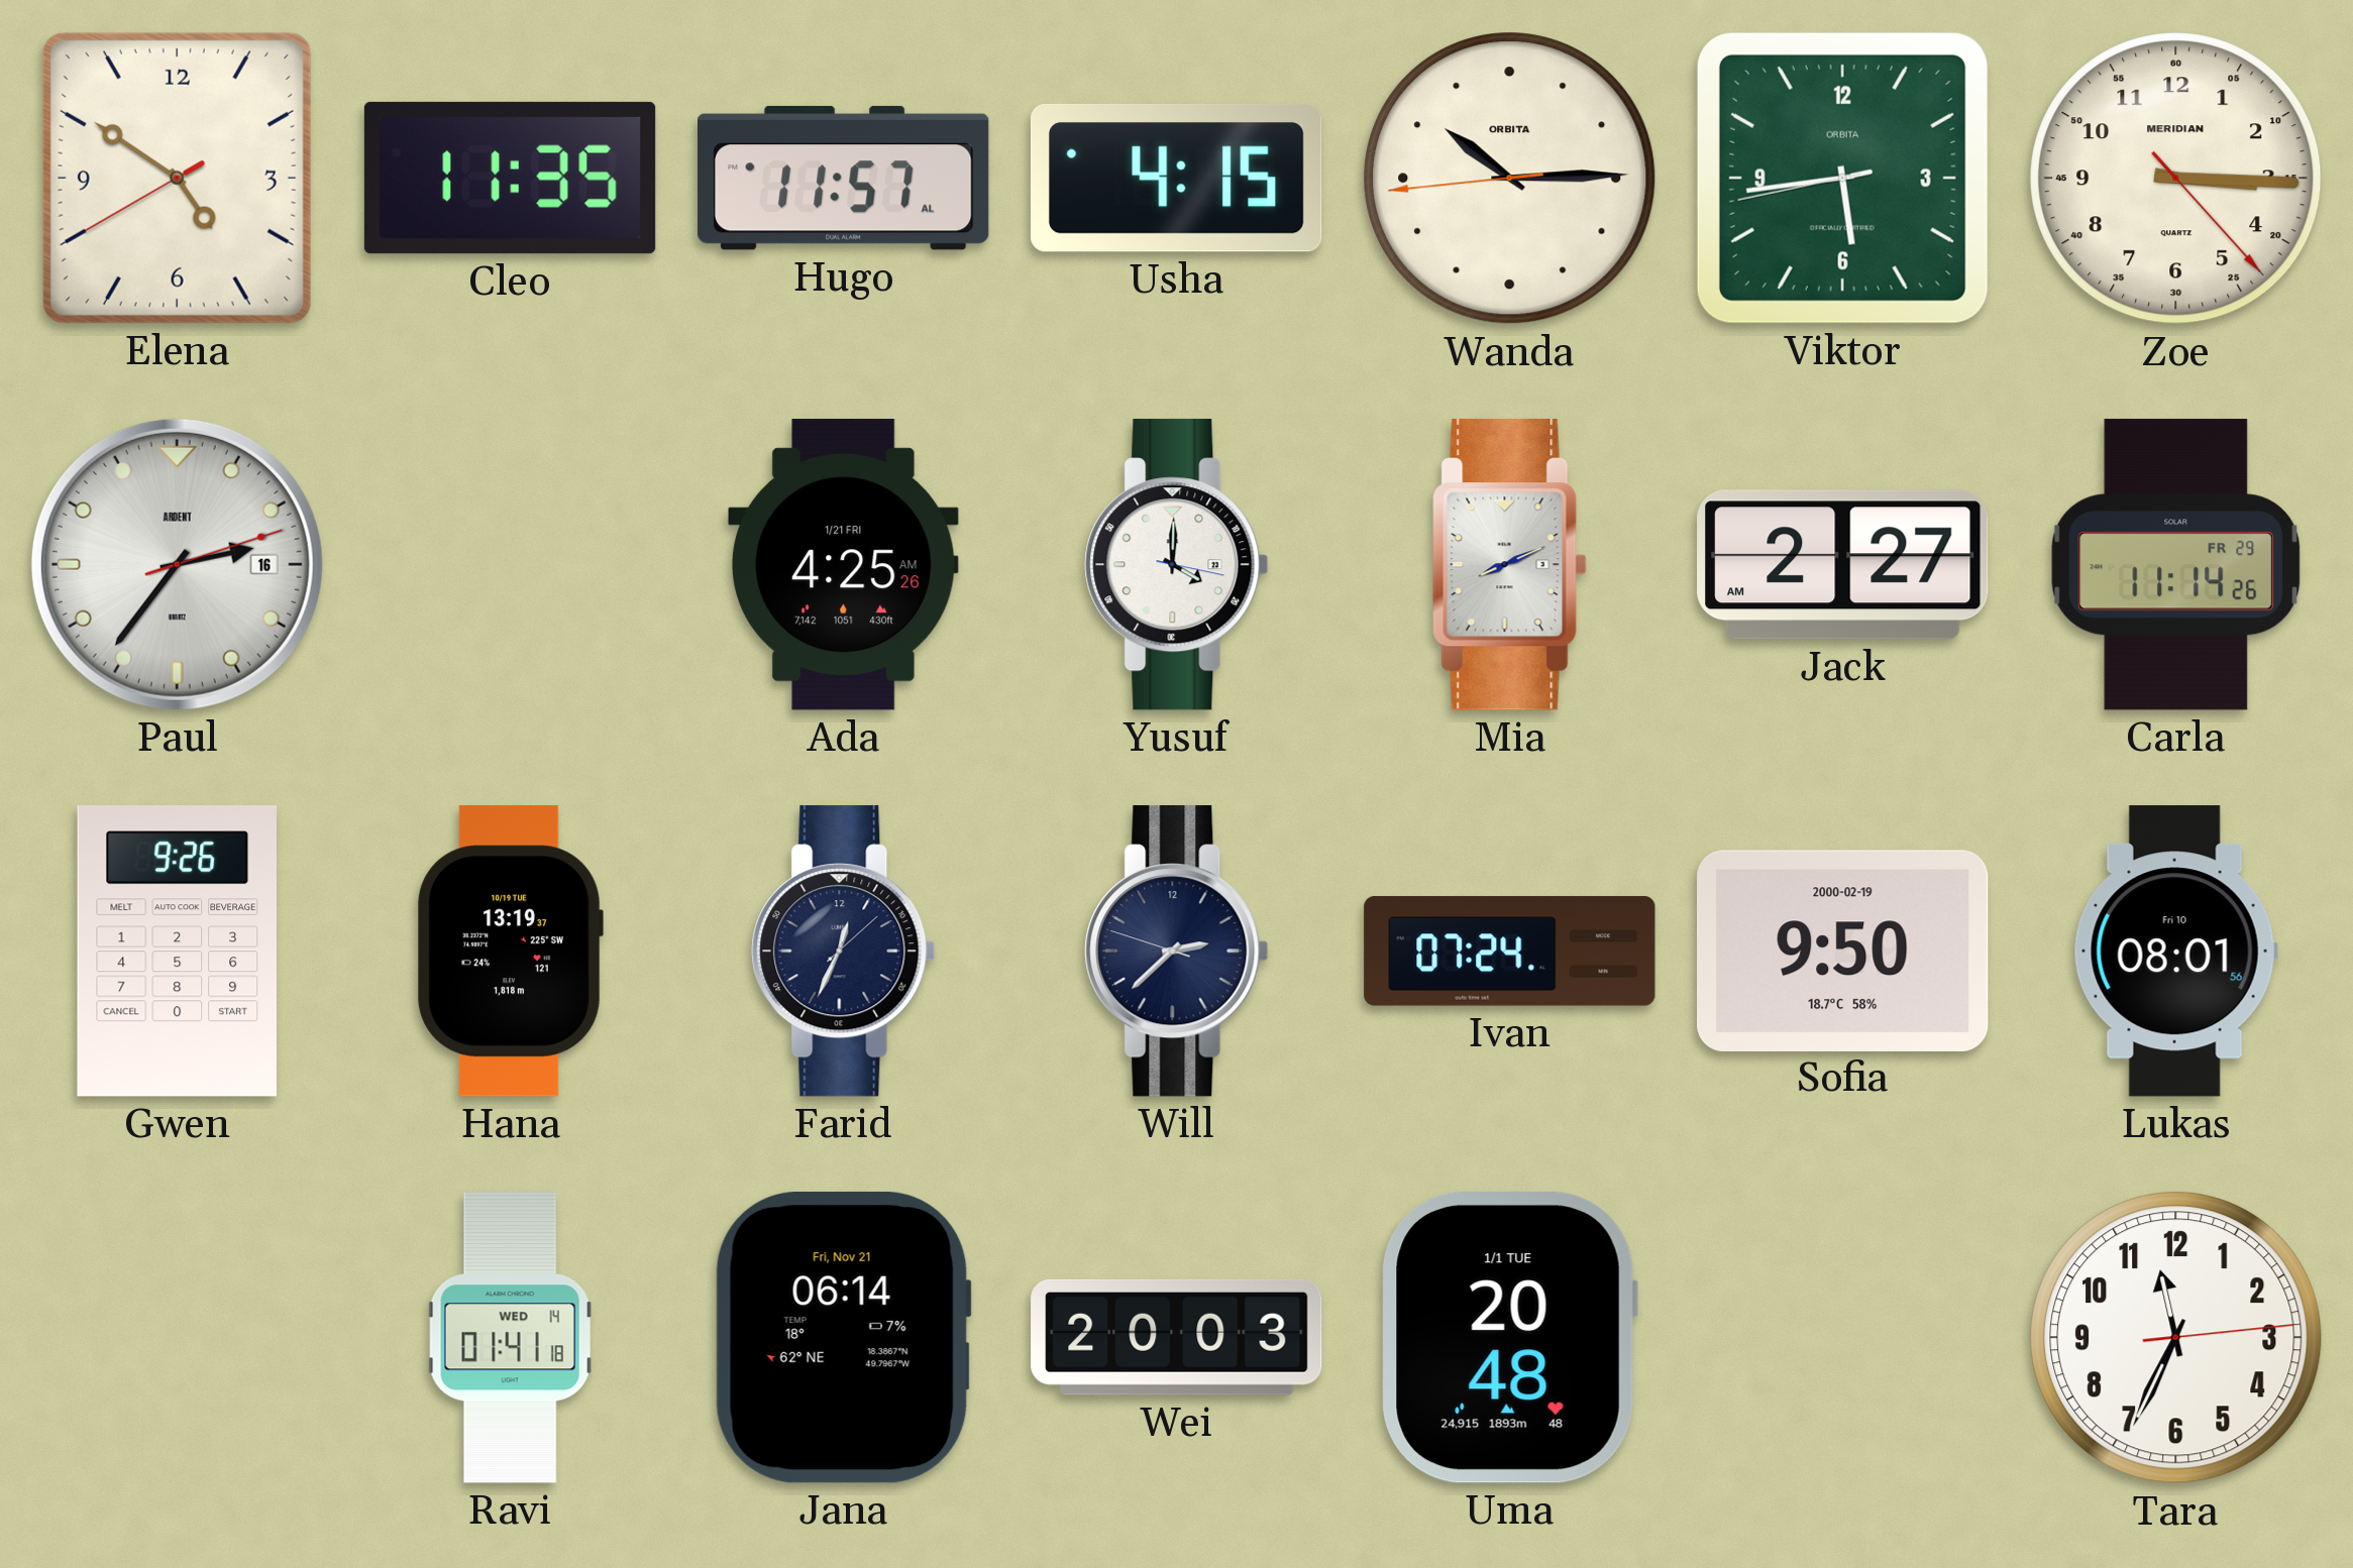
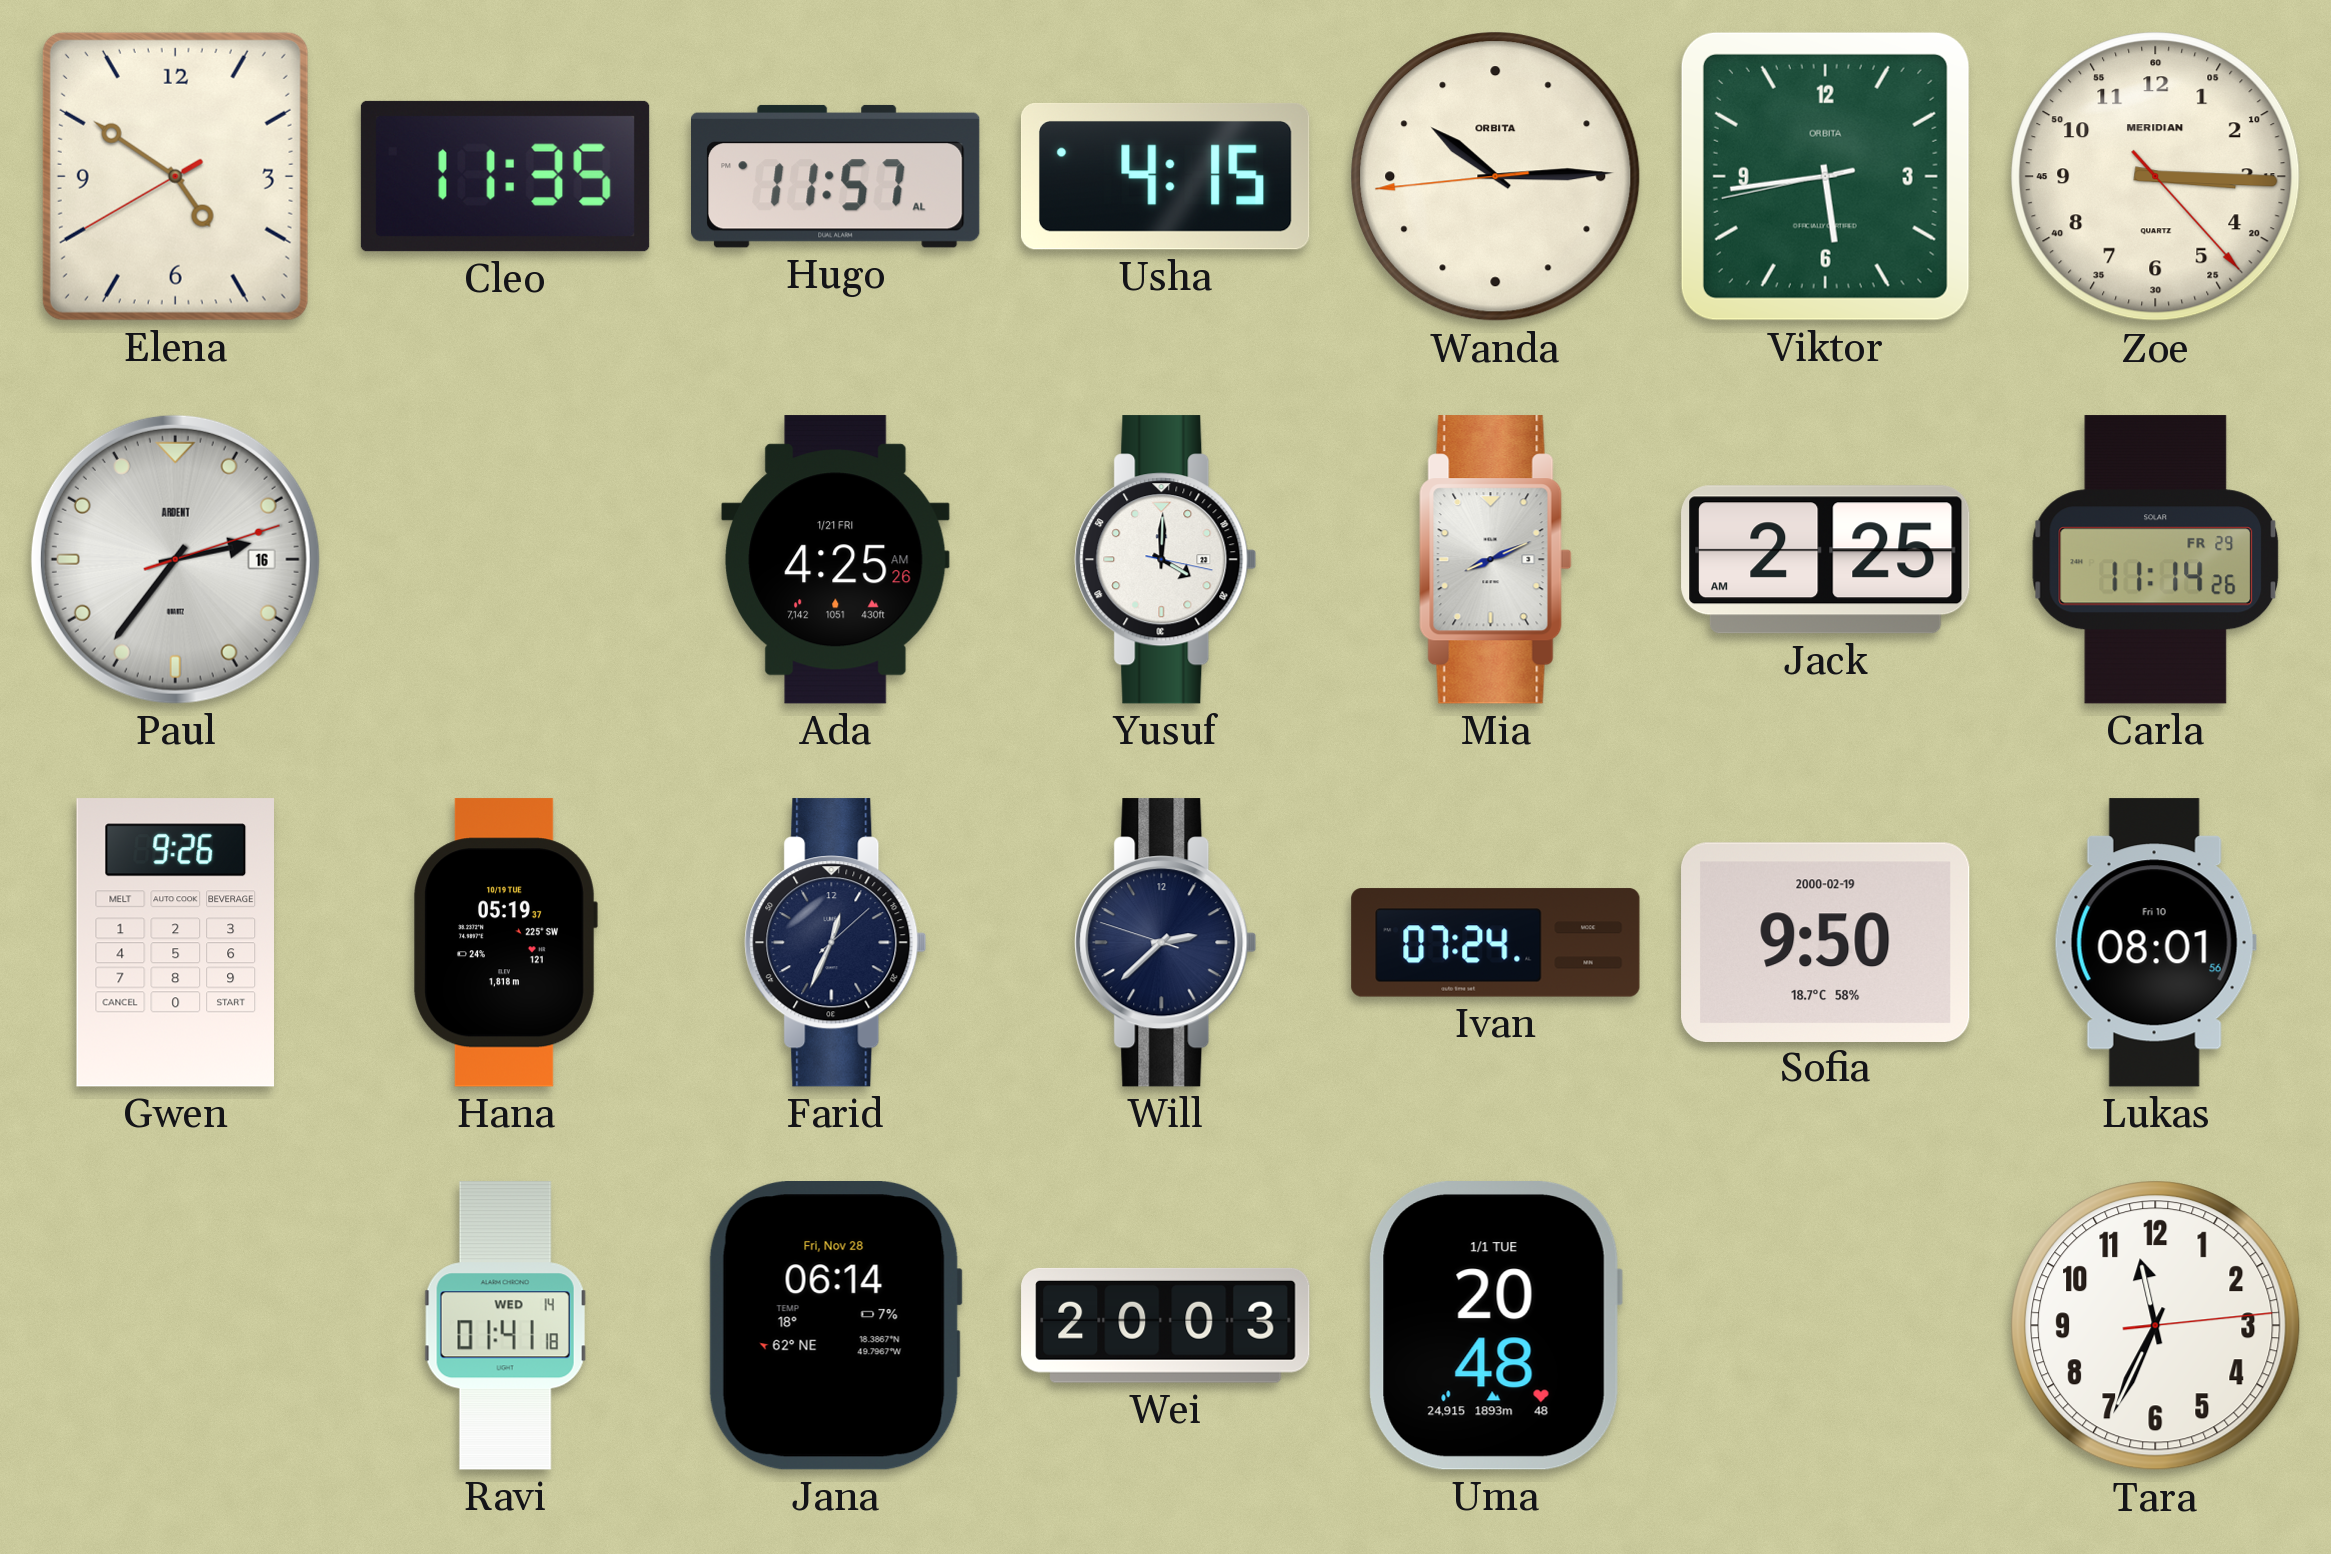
Jack: 2:27 -> 2:25
Hana: 13:19 -> 05:19
Jana date: Fri, Nov 21 -> Fri, Nov 28
